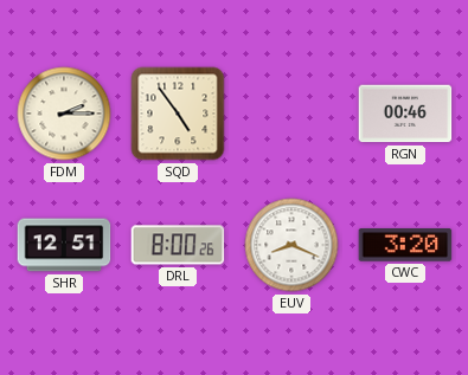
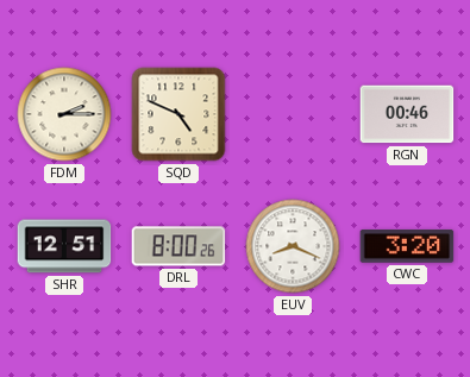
SQD: 4:54 -> 4:49
